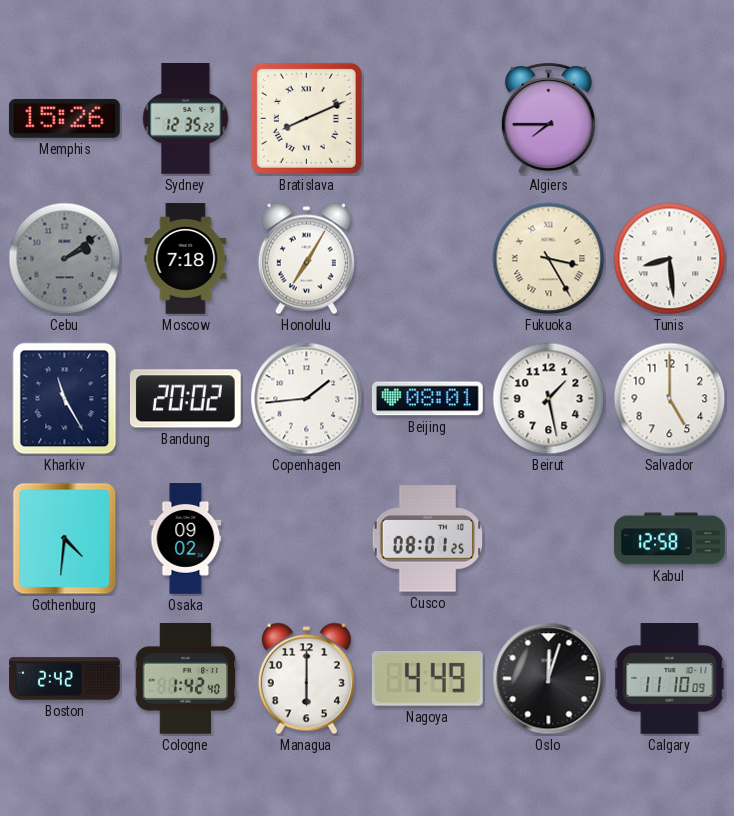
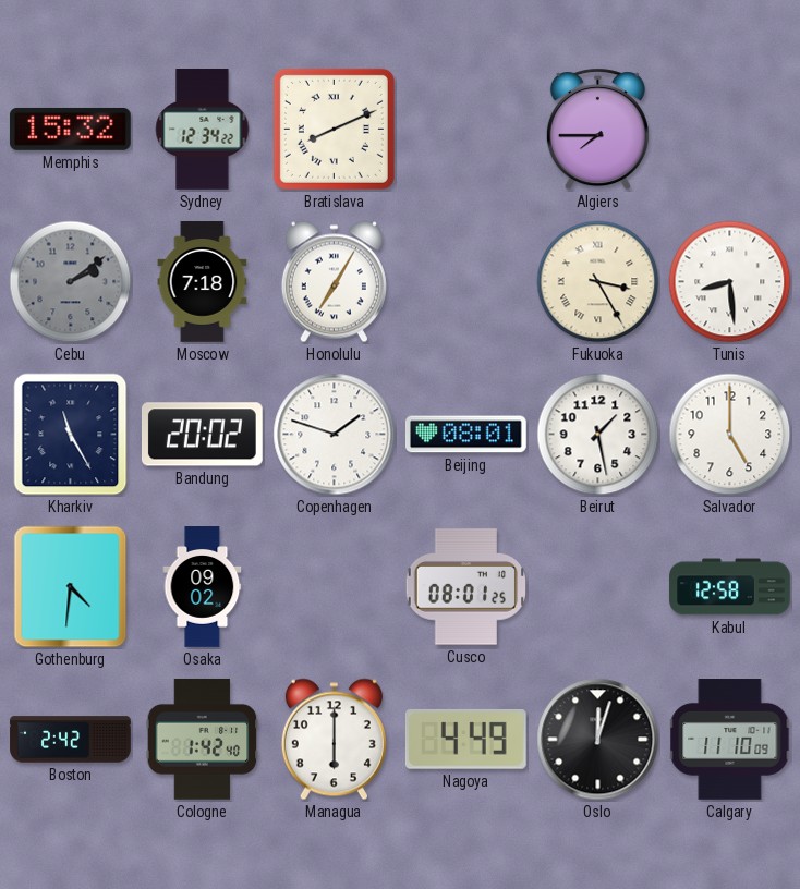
Memphis: 15:26 -> 15:32
Sydney: 12:35 -> 12:34
Copenhagen: 1:44 -> 1:48
